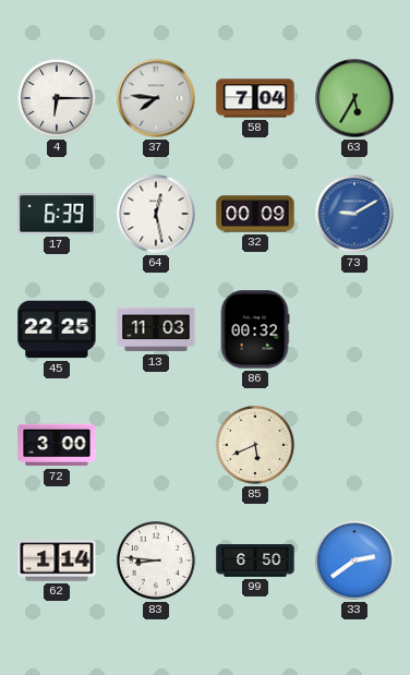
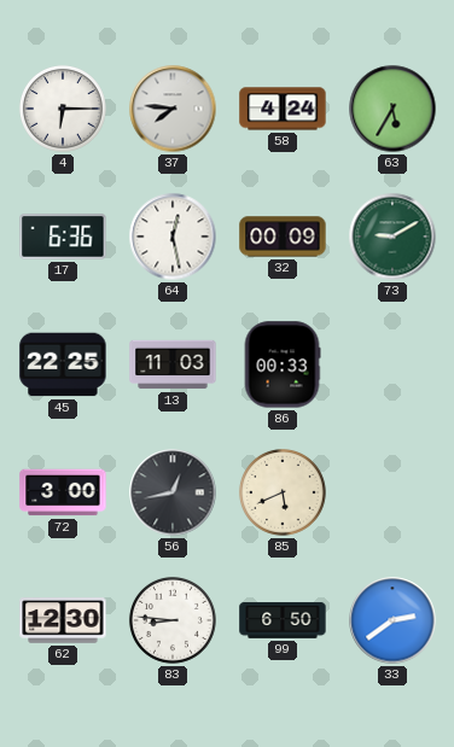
58: 7:04 -> 4:24
17: 6:39 -> 6:36
73 dial: blue -> green
86: 00:32 -> 00:33
56: none -> 12:43
62: 1:14 -> 12:30
